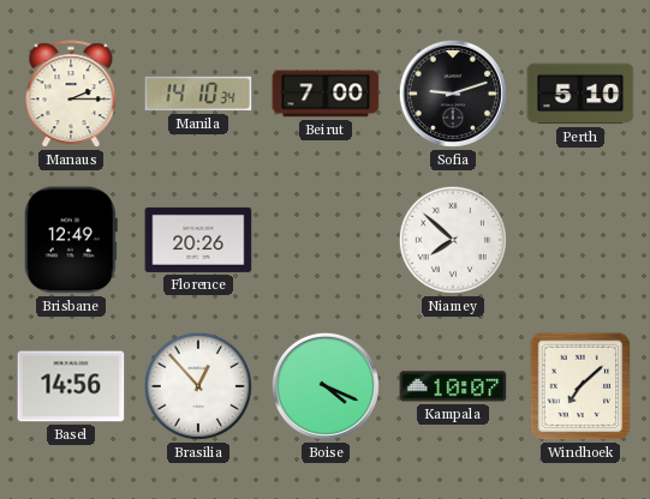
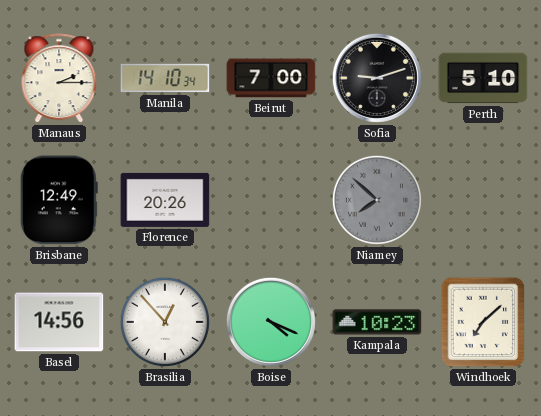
Niamey dial: white -> grey
Kampala: 10:07 -> 10:23
